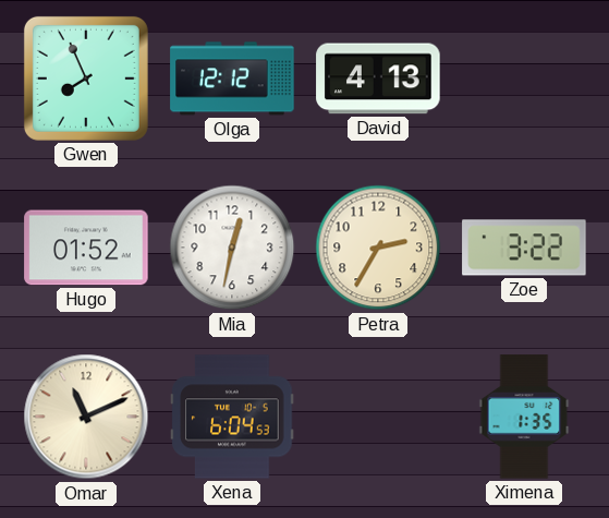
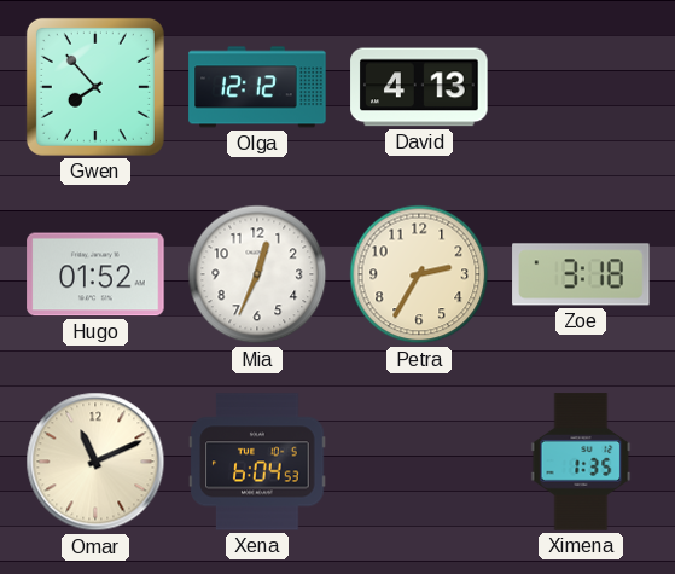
Gwen: 7:56 -> 7:53
Mia: 12:32 -> 12:34
Zoe: 3:22 -> 3:18
